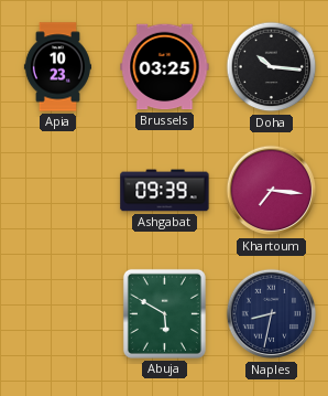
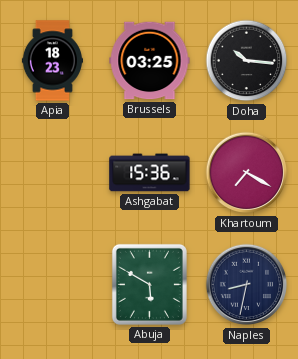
Apia: 10:23 -> 18:23
Ashgabat: 09:39 -> 15:36
Khartoum: 7:16 -> 7:20
